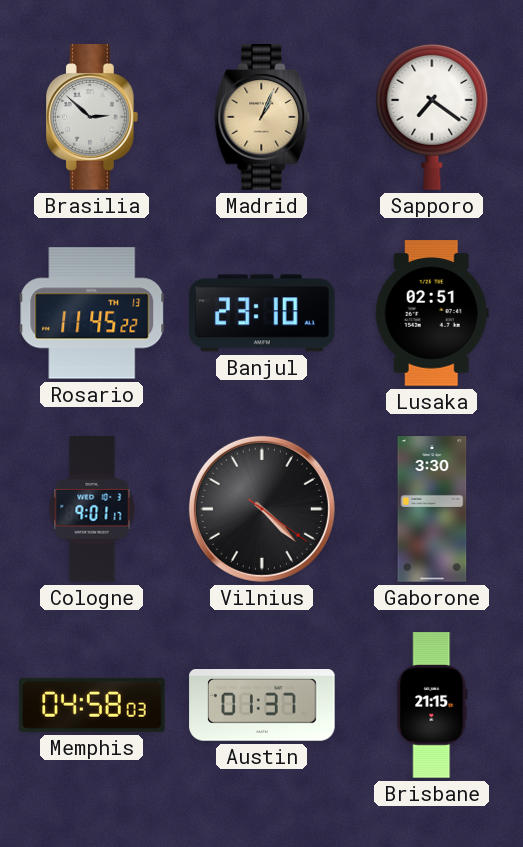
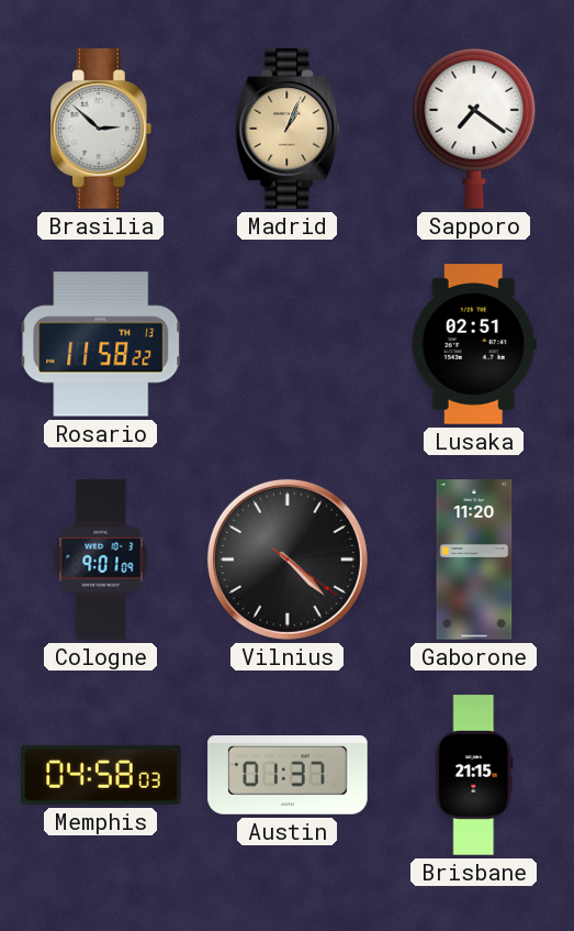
Rosario: 11:45 -> 11:58
Banjul: 23:10 -> none
Cologne: 9:01:17 -> 9:01:09
Gaborone: 3:30 -> 11:20
